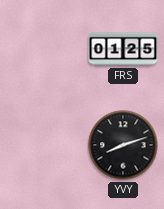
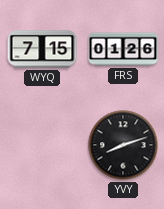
WYQ: none -> 7:15
FRS: 01:25 -> 01:26
